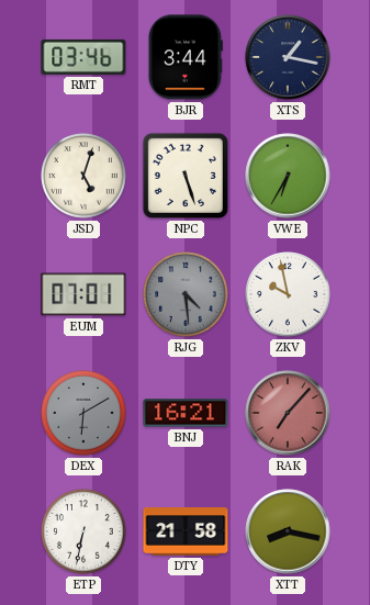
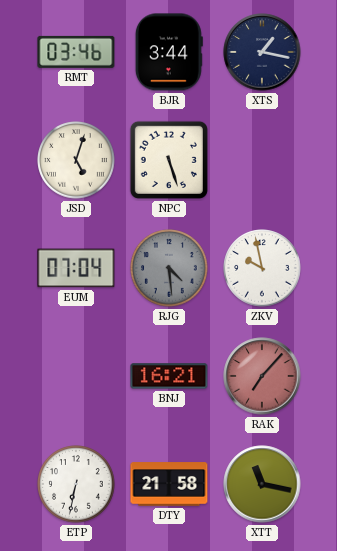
VWE: 6:35 -> none
EUM: 07:01 -> 07:04
DEX: 6:10 -> none
XTT: 8:17 -> 11:17
